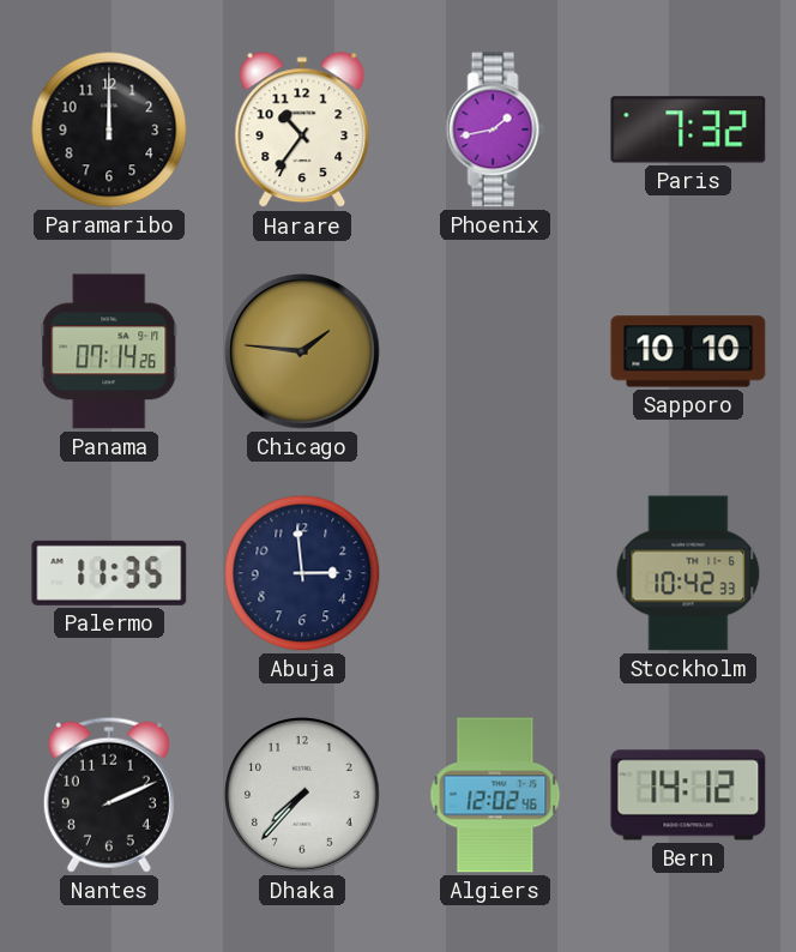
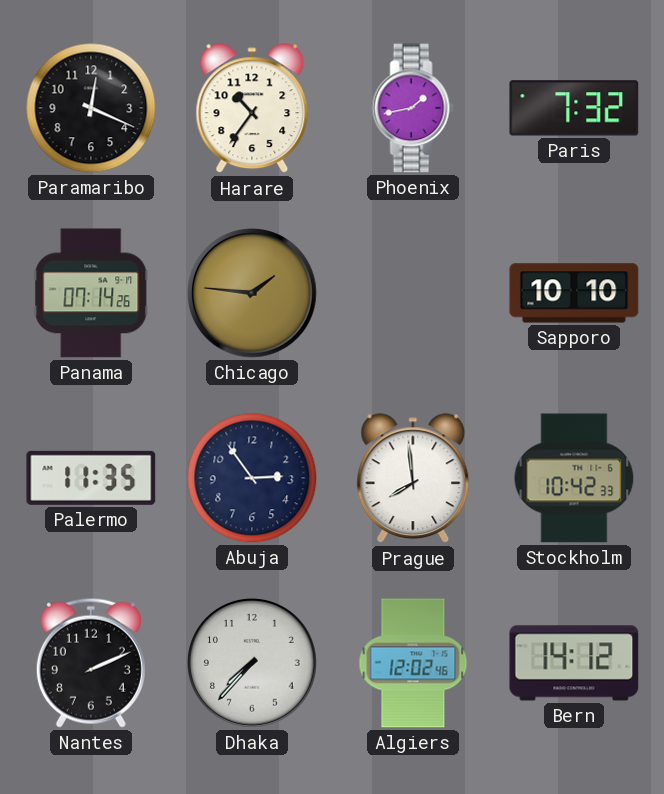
Paramaribo: 12:00 -> 12:19
Abuja: 2:59 -> 2:54
Prague: none -> 7:59
